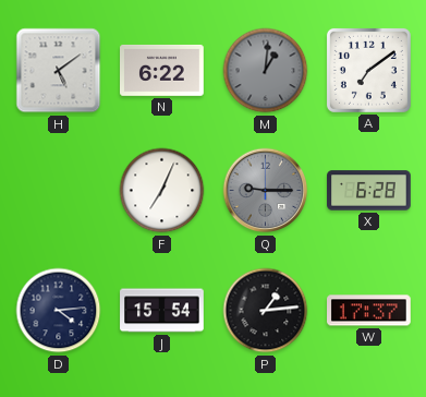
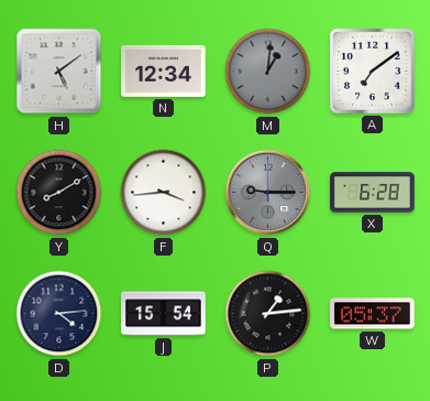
N: 6:22 -> 12:34
Y: none -> 8:10
F: 7:04 -> 3:44
W: 17:37 -> 05:37
